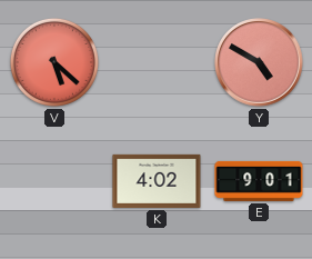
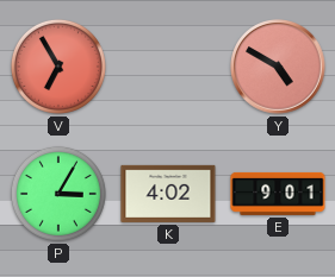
V: 5:22 -> 6:55
P: none -> 3:05
